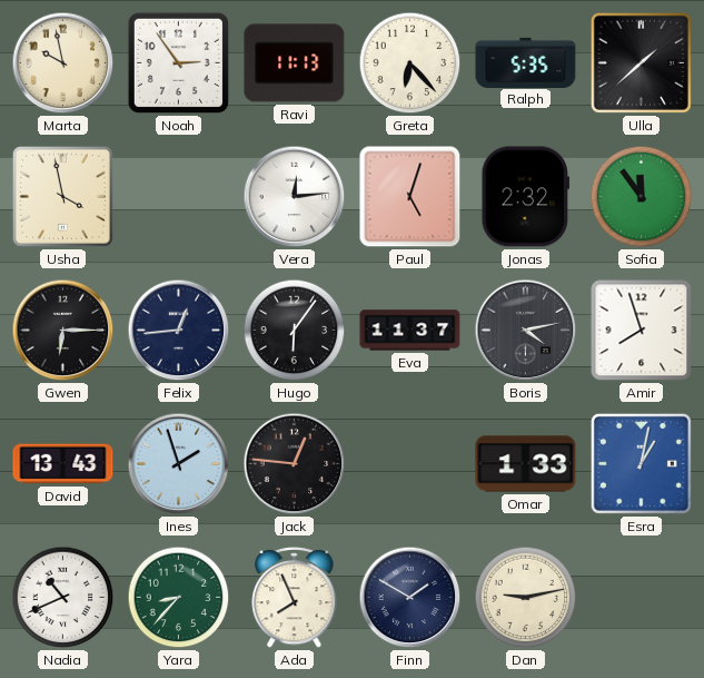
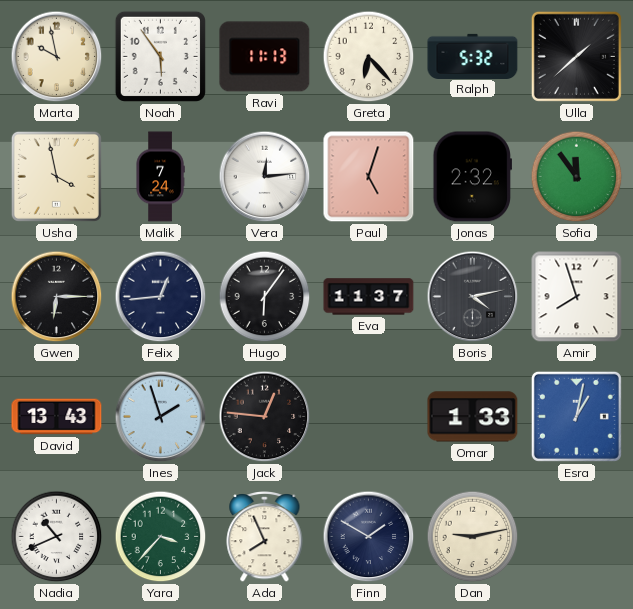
Noah: 2:54 -> 5:54
Ralph: 5:35 -> 5:32
Malik: none -> 7:24
Yara: 8:37 -> 3:37
